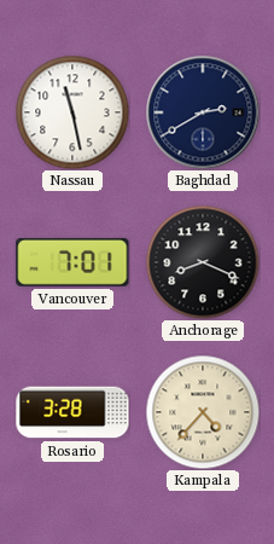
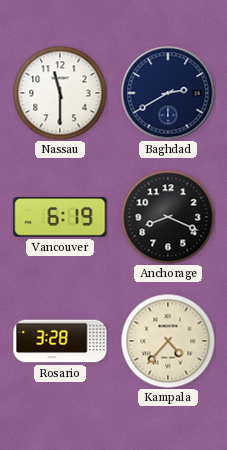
Nassau: 11:28 -> 11:30
Vancouver: 7:01 -> 6:19
